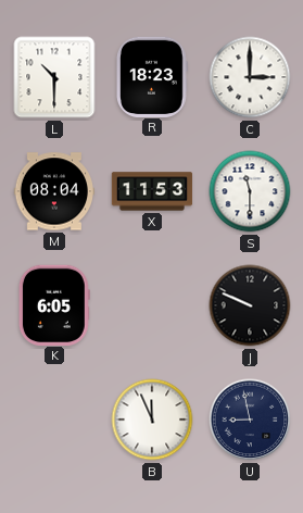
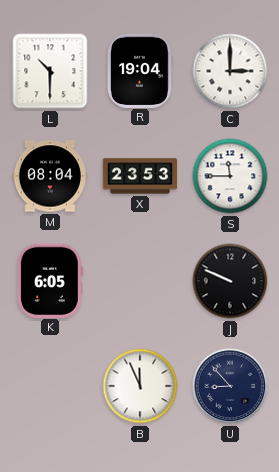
R: 18:23 -> 19:04
X: 11:53 -> 23:53
S: 11:30 -> 11:45
U: 8:58 -> 8:53
